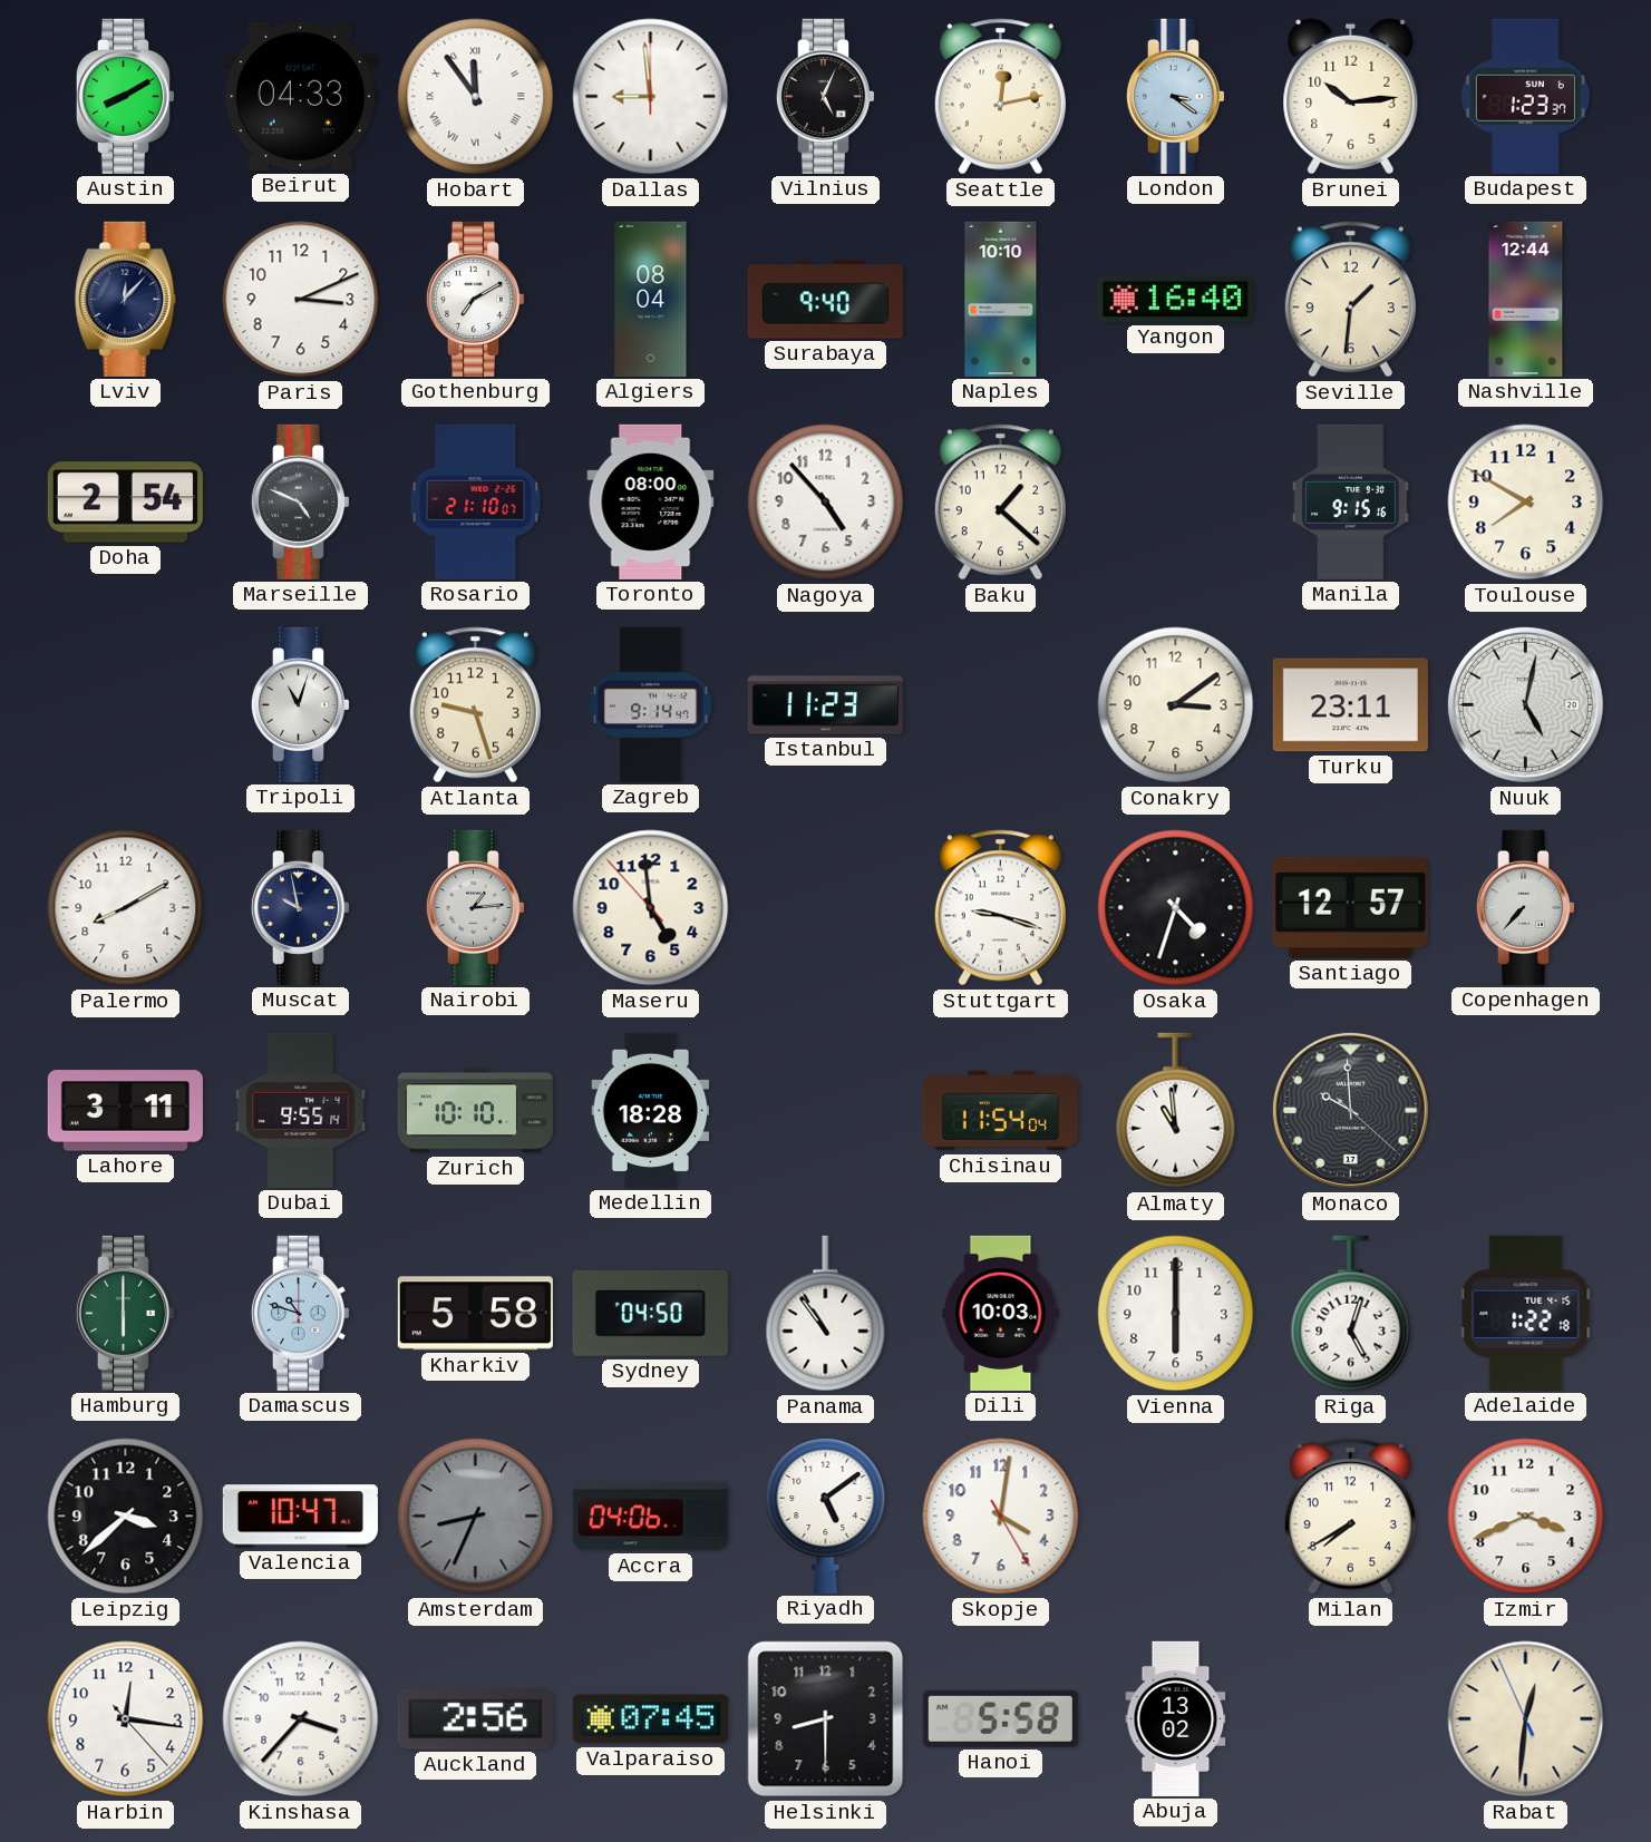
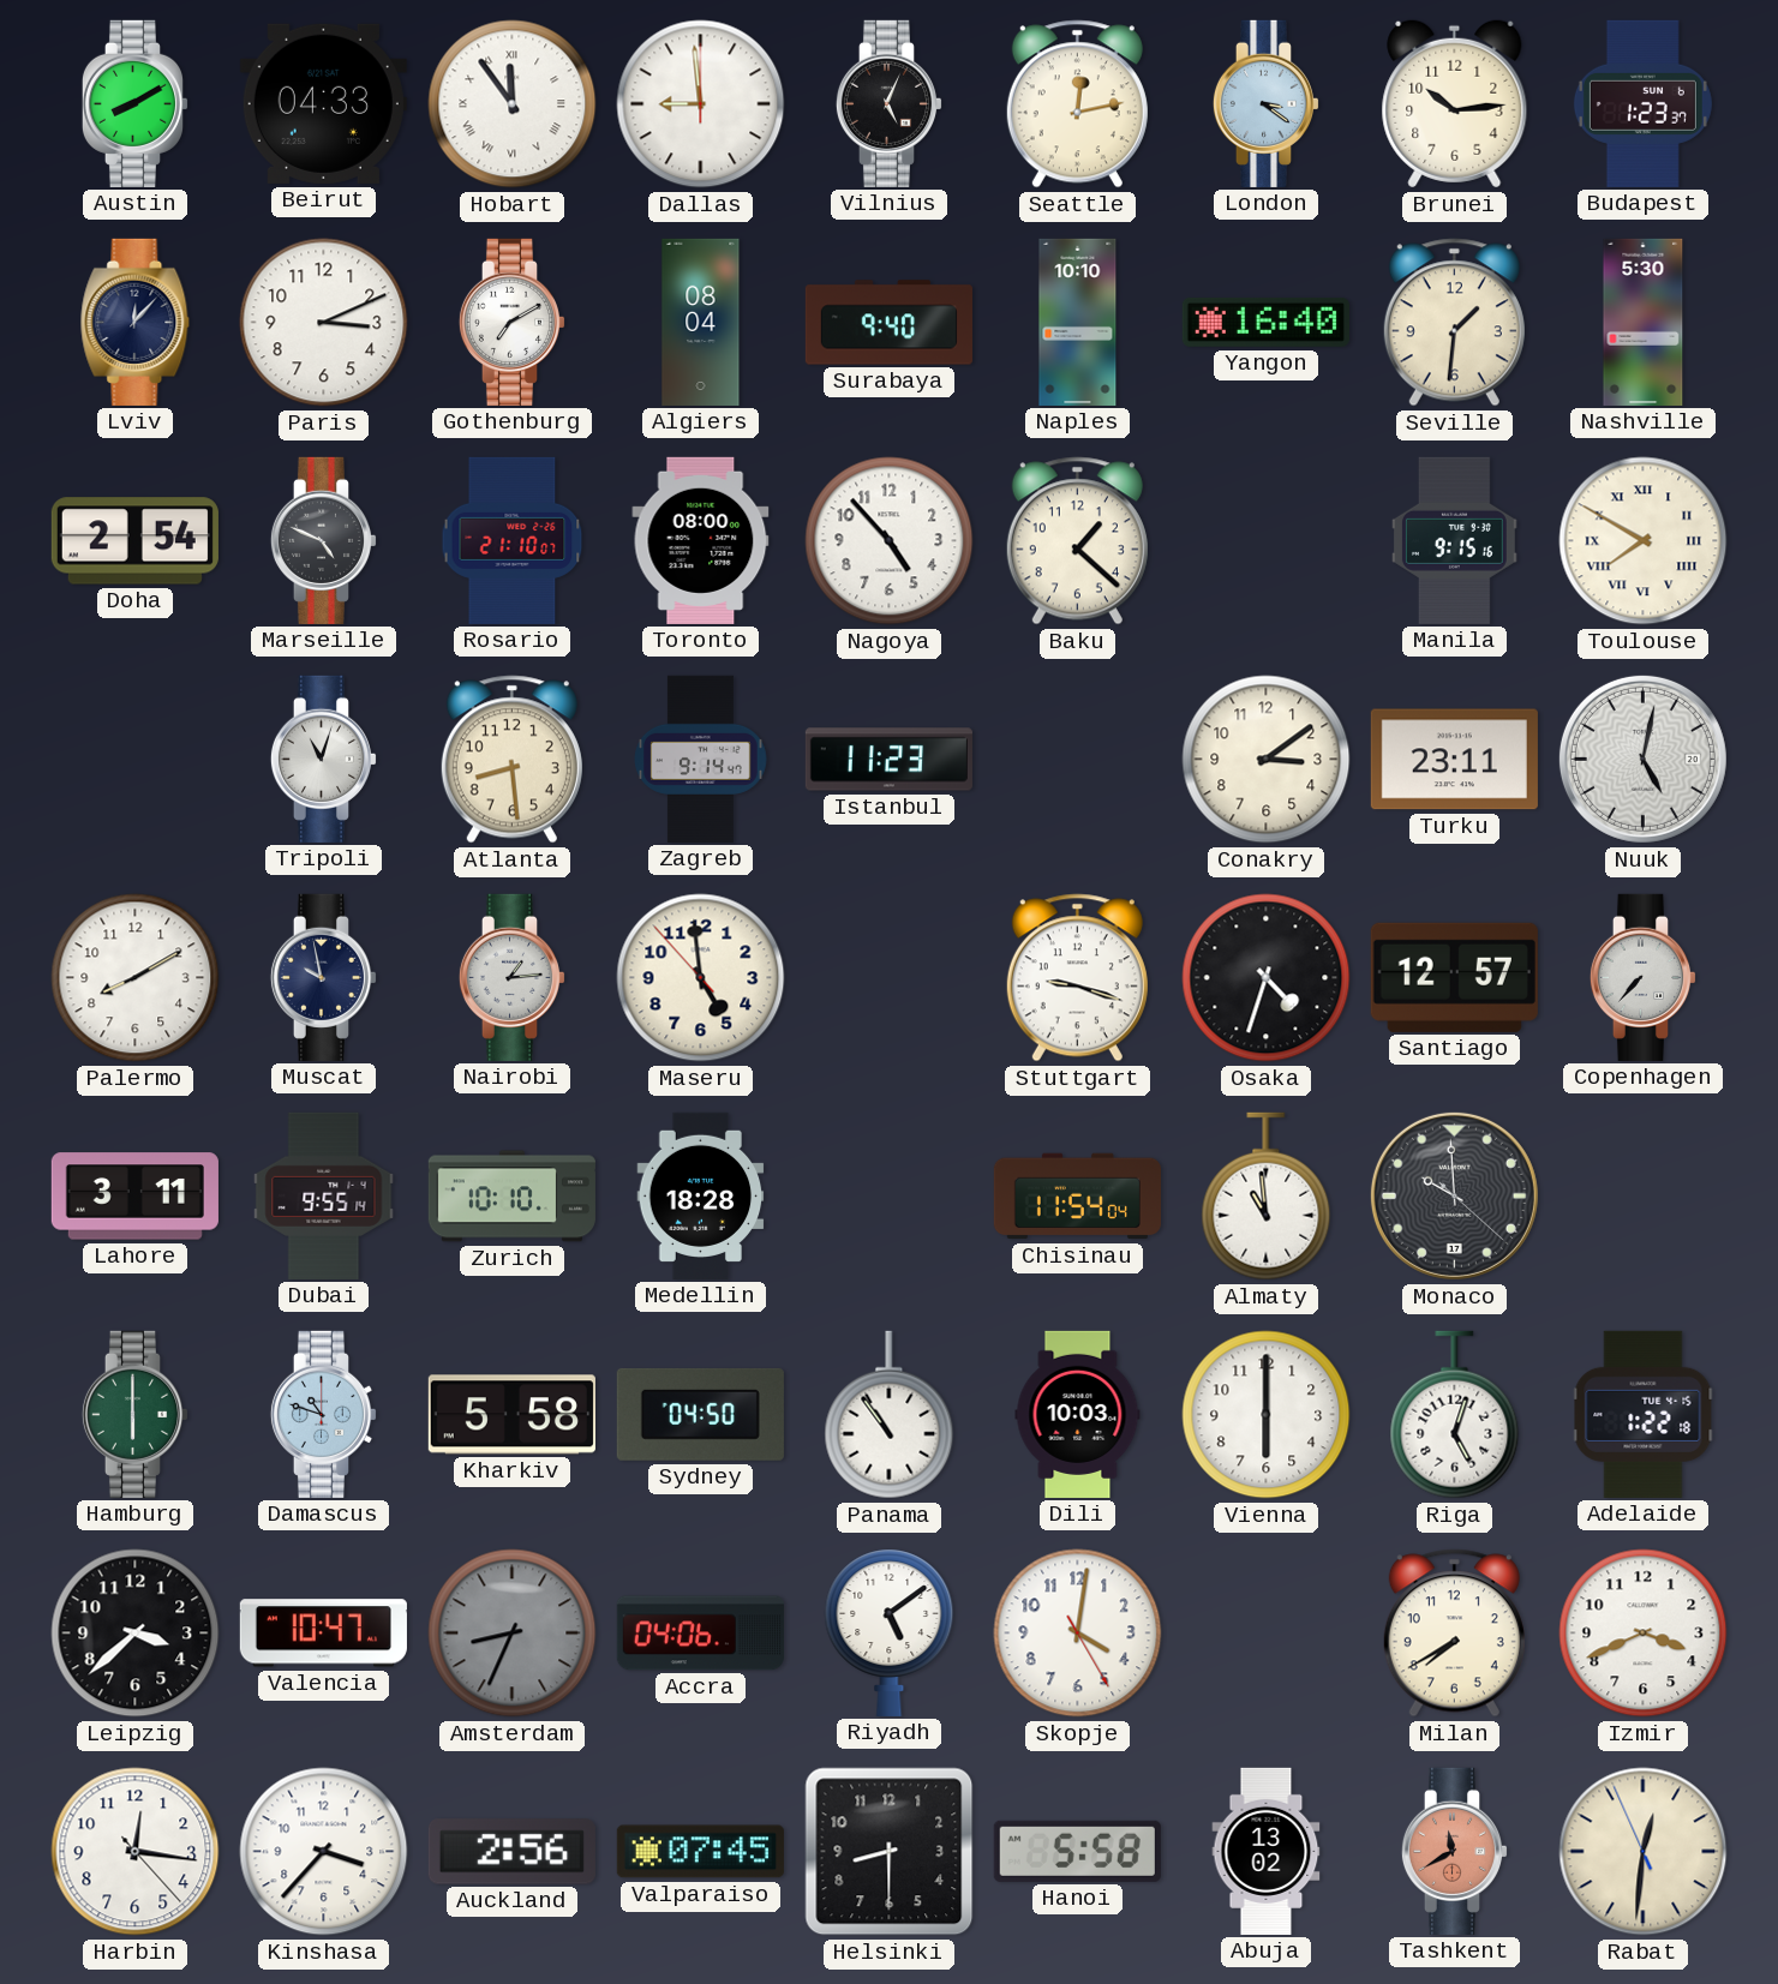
Nashville: 12:44 -> 5:30
Toulouse numerals: Arabic -> Roman
Atlanta: 9:27 -> 8:29
Tashkent: none -> 11:40
